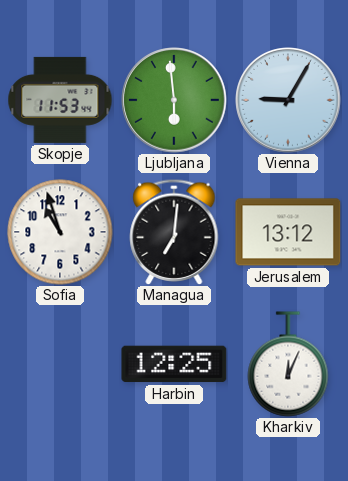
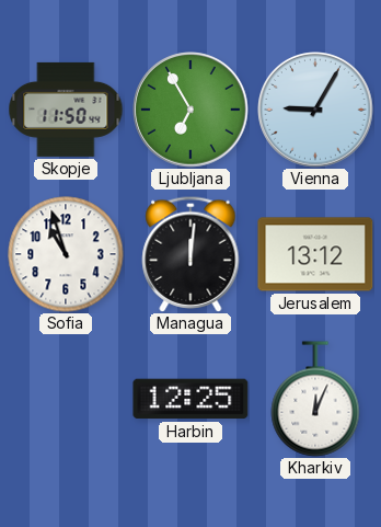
Skopje: 11:53 -> 11:50
Ljubljana: 5:59 -> 6:55
Managua: 7:01 -> 12:01
